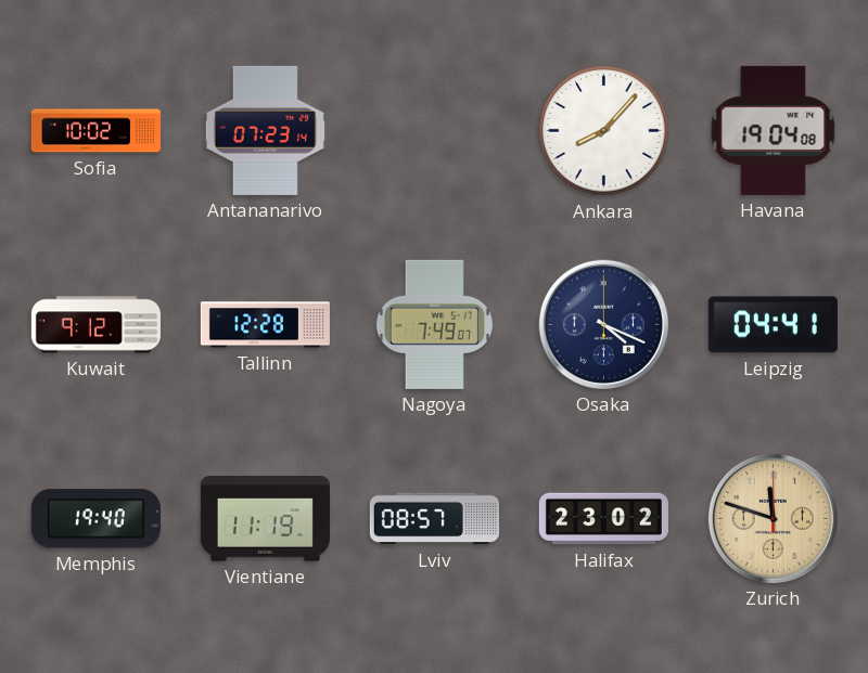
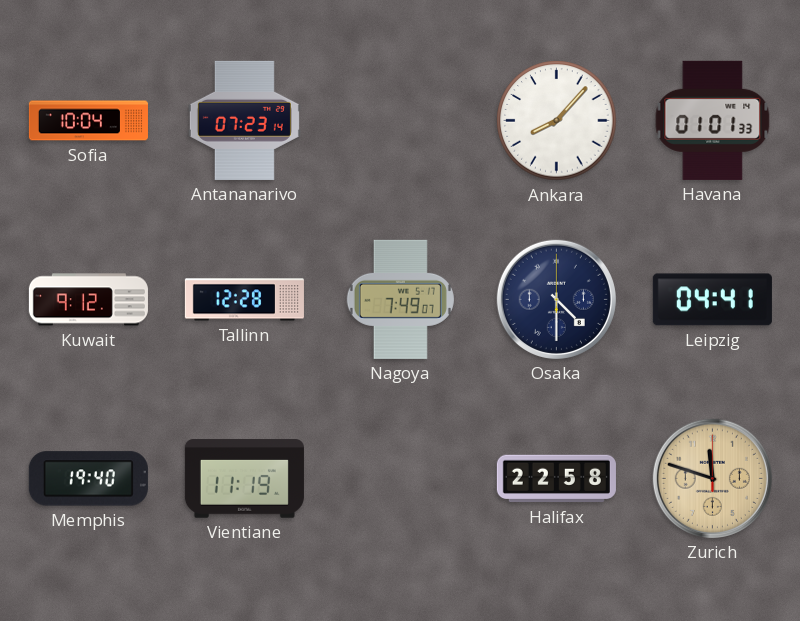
Sofia: 10:02 -> 10:04
Havana: 19:04 -> 01:01
Osaka: 4:19 -> 4:30
Lviv: 08:57 -> none
Halifax: 23:02 -> 22:58
